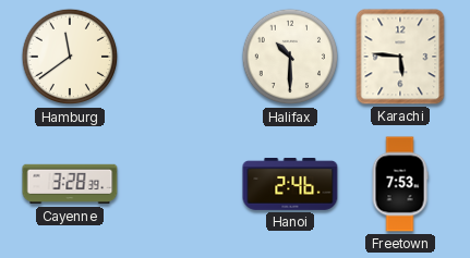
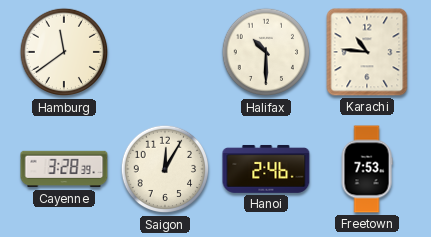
Karachi: 5:46 -> 10:46
Saigon: none -> 12:05
